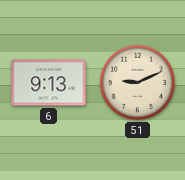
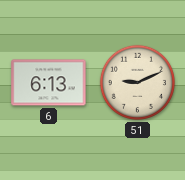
6: 9:13 -> 6:13
